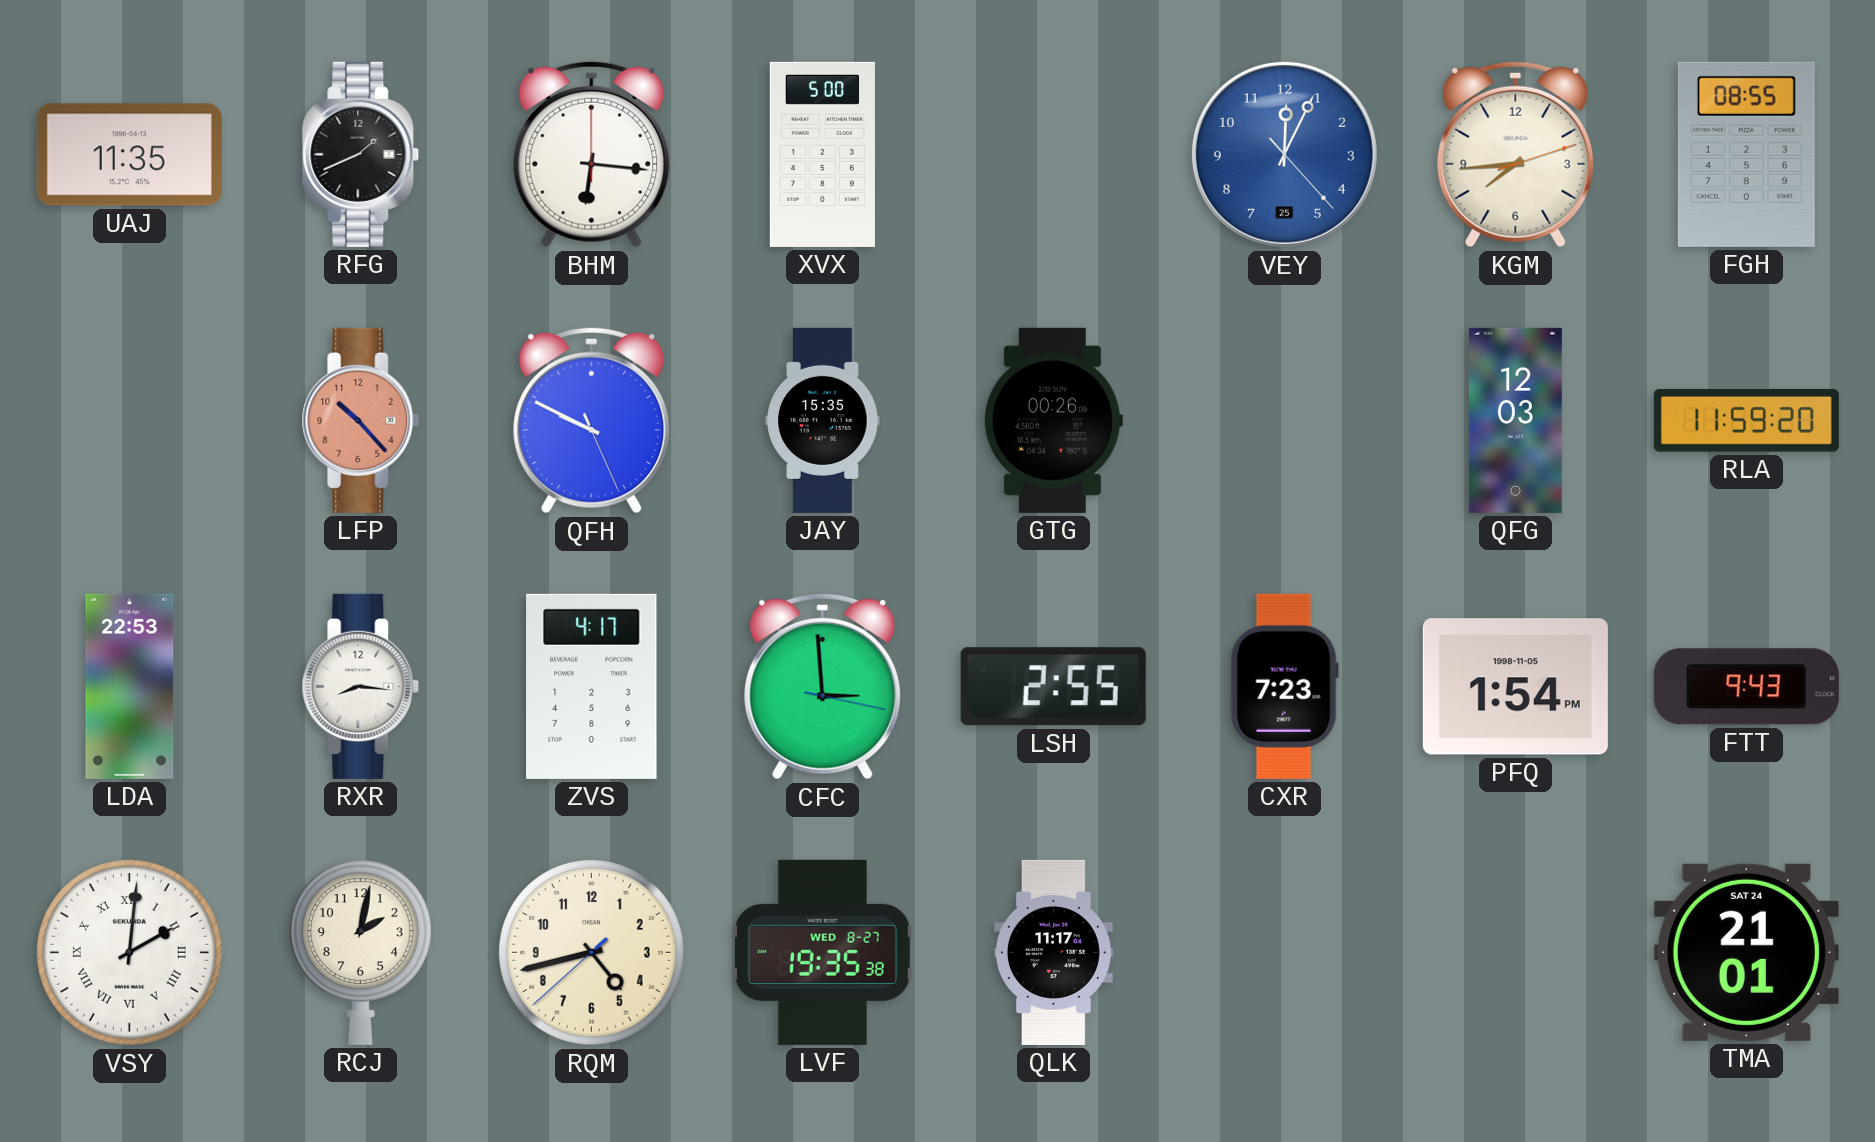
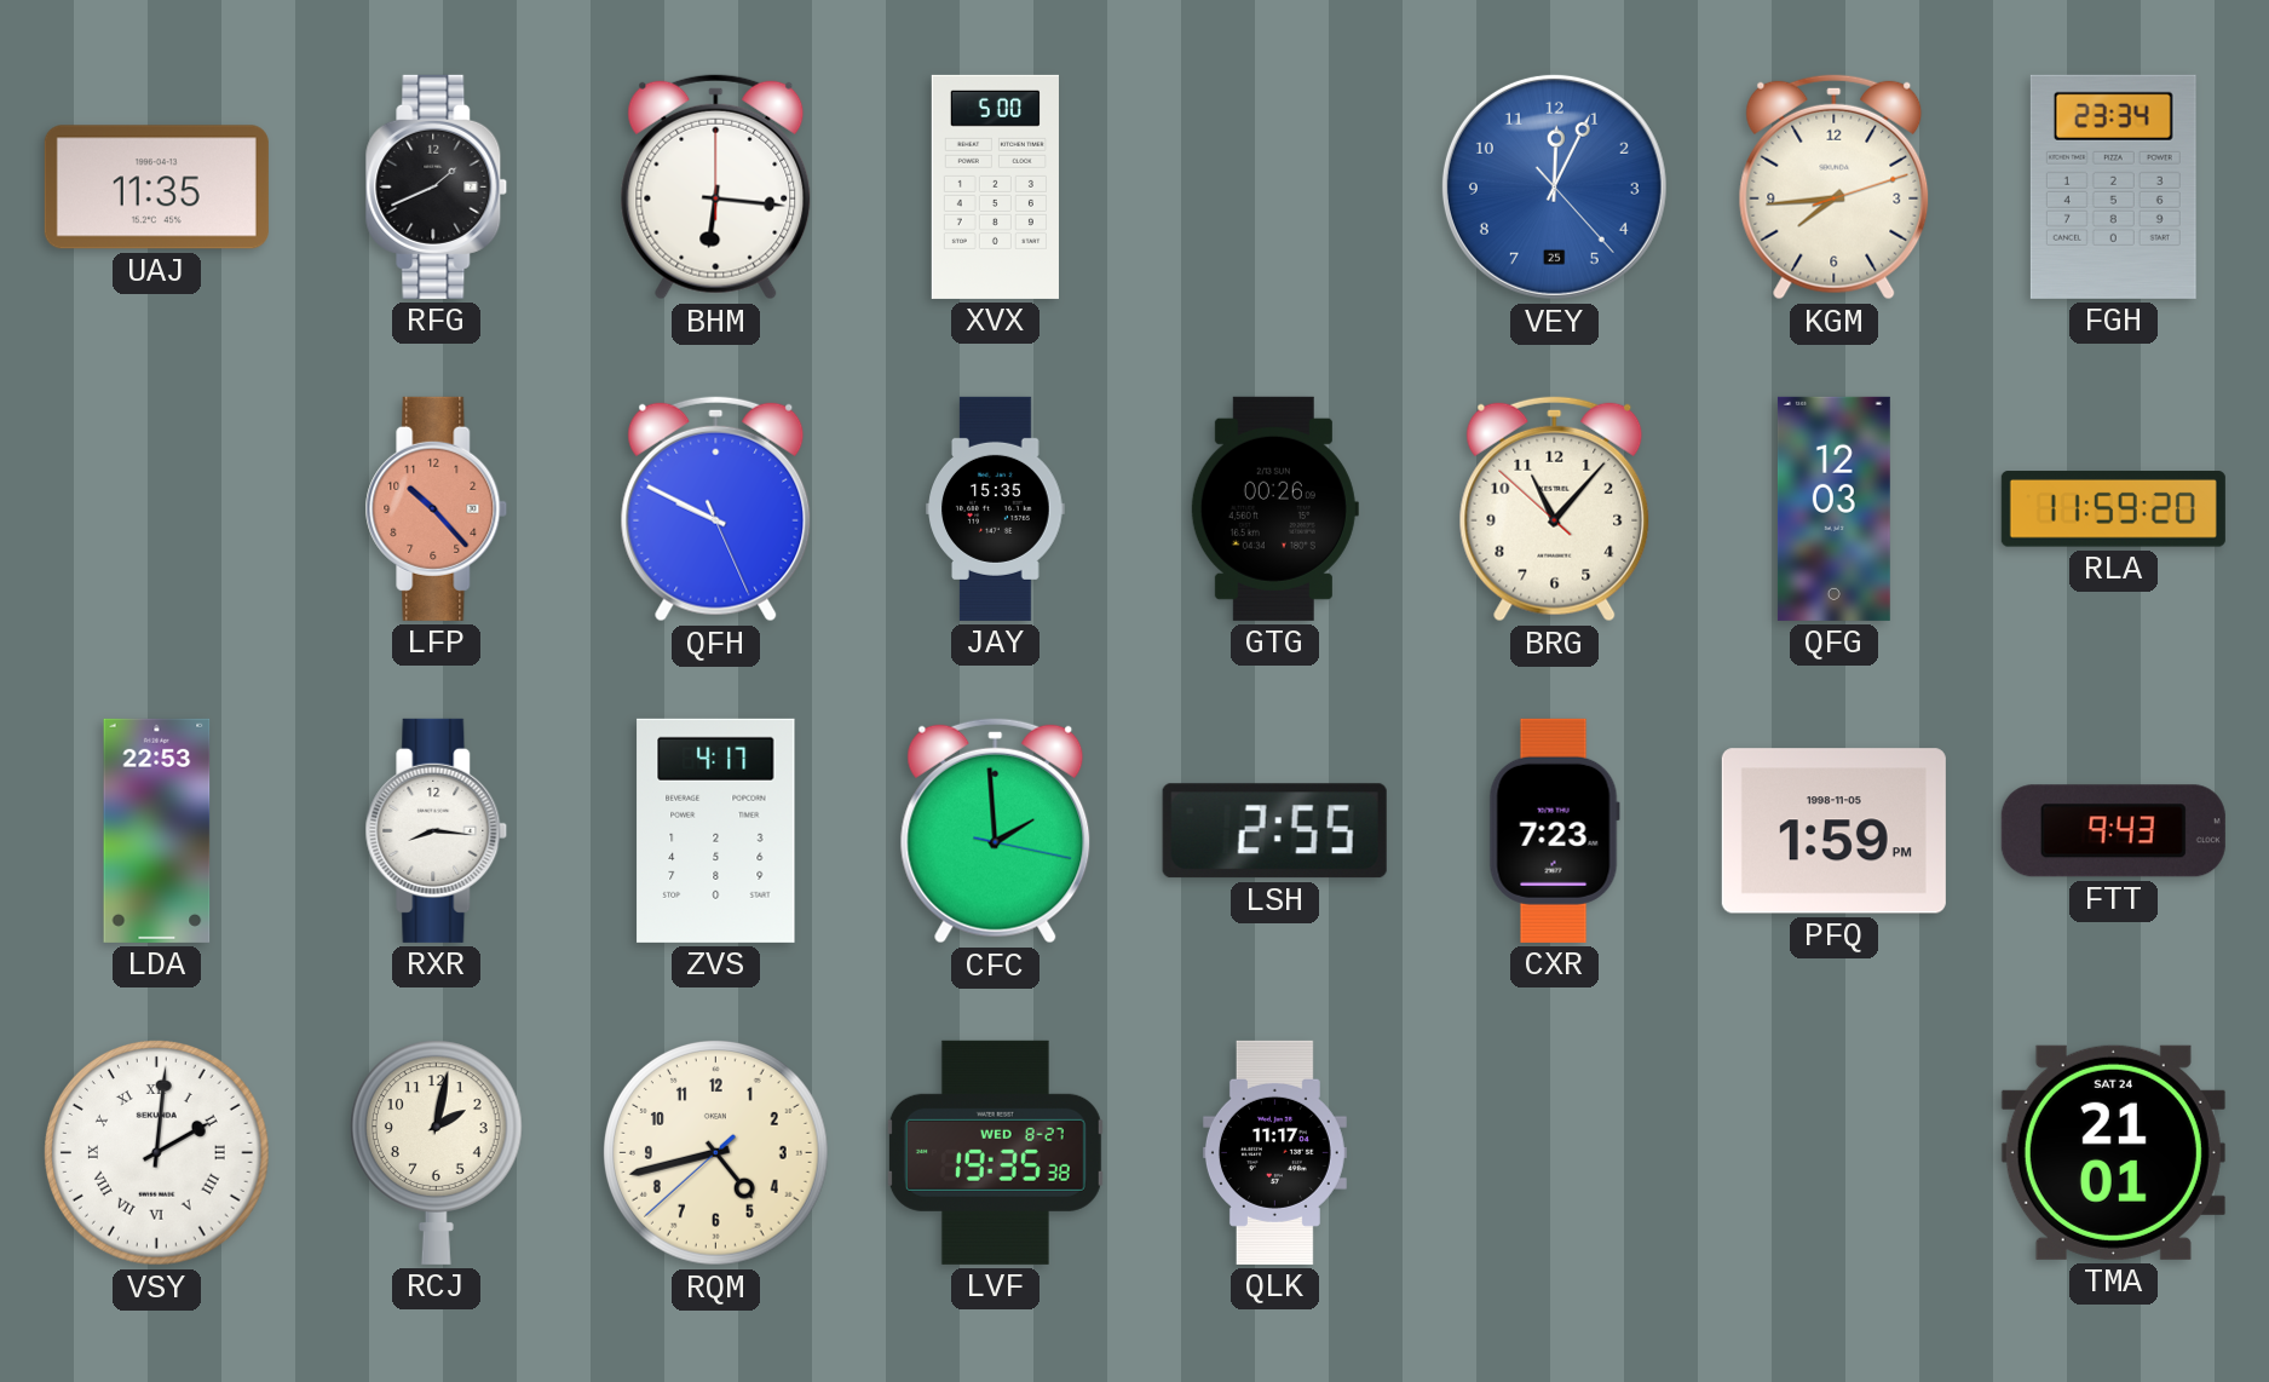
FGH: 08:55 -> 23:34
BRG: none -> 11:06
CFC: 2:59 -> 1:59
PFQ: 1:54 -> 1:59
